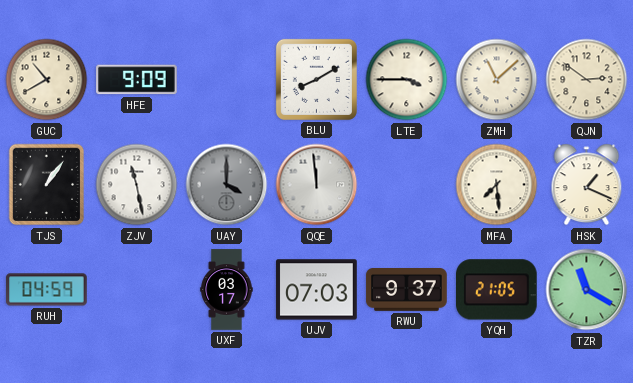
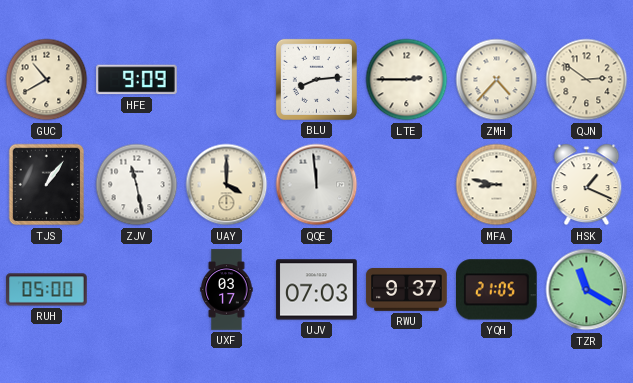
BLU: 8:10 -> 8:14
LTE: 3:45 -> 2:45
ZMH: 11:08 -> 4:37
UAY dial: grey -> cream
MFA: 7:29 -> 8:47
RUH: 04:59 -> 05:00
